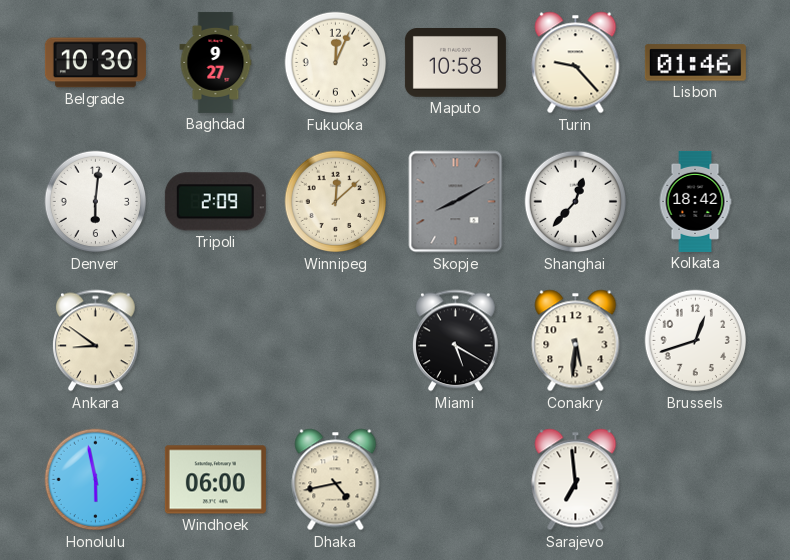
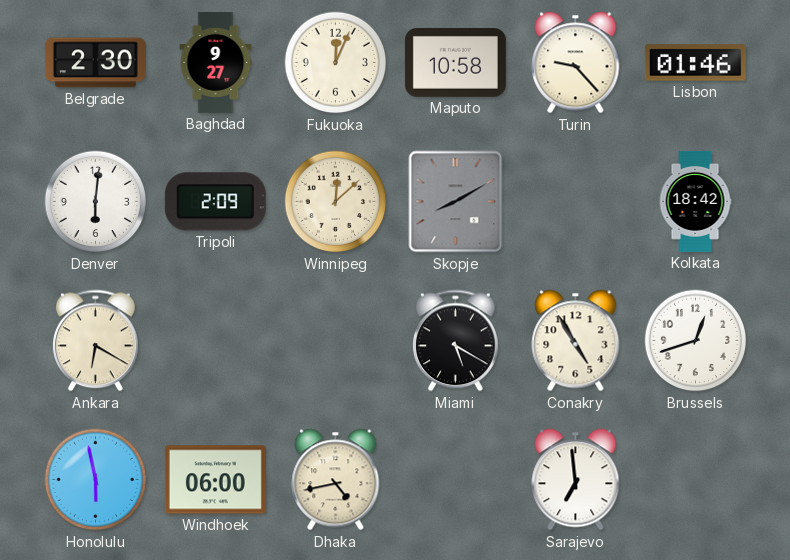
Belgrade: 10:30 -> 2:30
Shanghai: 12:37 -> none
Ankara: 8:51 -> 6:20
Conakry: 5:31 -> 4:55
